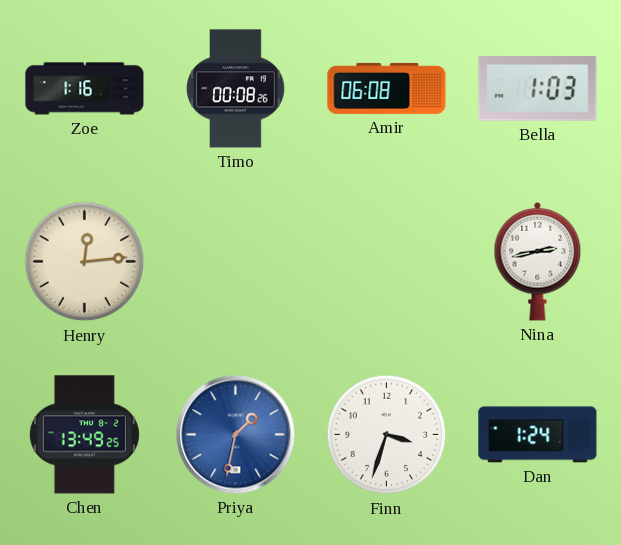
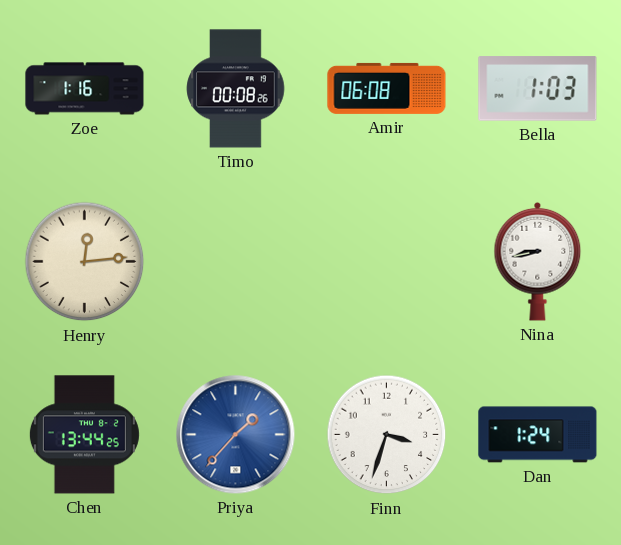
Nina: 2:43 -> 8:43
Chen: 13:49 -> 13:44
Priya: 1:32 -> 1:37
